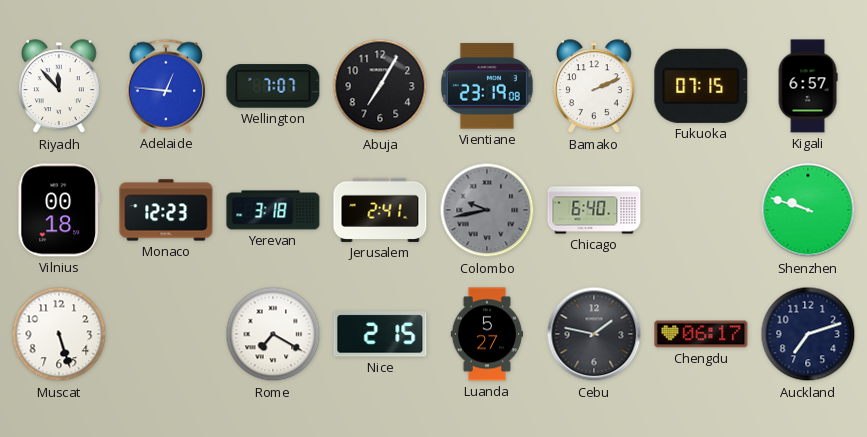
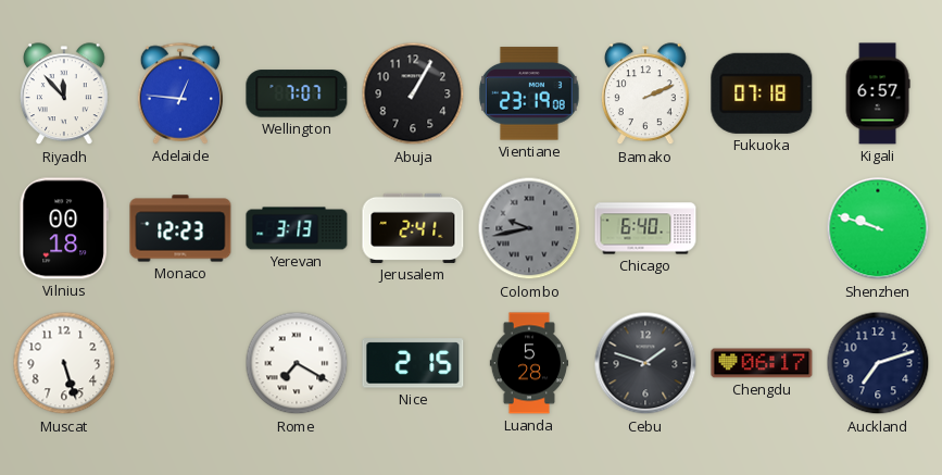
Abuja: 7:05 -> 1:05
Fukuoka: 07:15 -> 07:18
Yerevan: 3:18 -> 3:13
Luanda: 5:27 -> 5:28
Cebu: 1:47 -> 1:48
